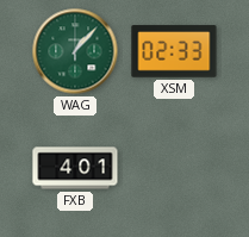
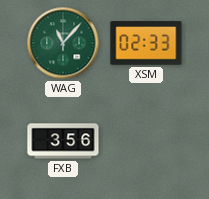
WAG: 1:07 -> 11:07
FXB: 4:01 -> 3:56
